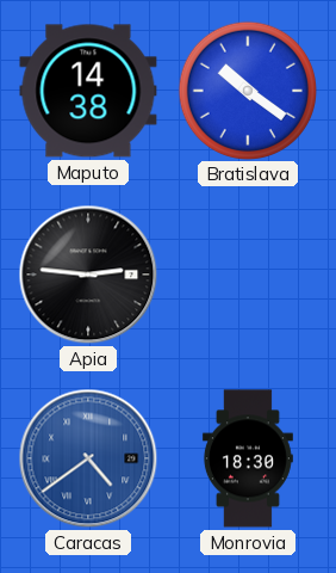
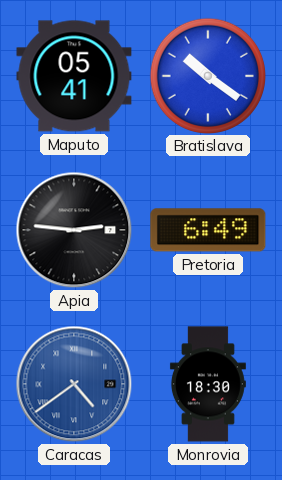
Maputo: 14:38 -> 05:41
Pretoria: none -> 6:49
